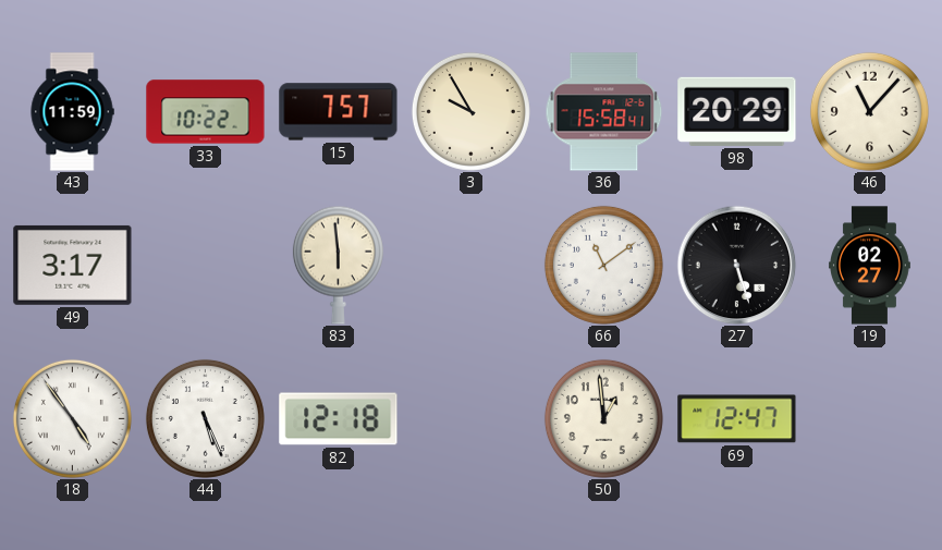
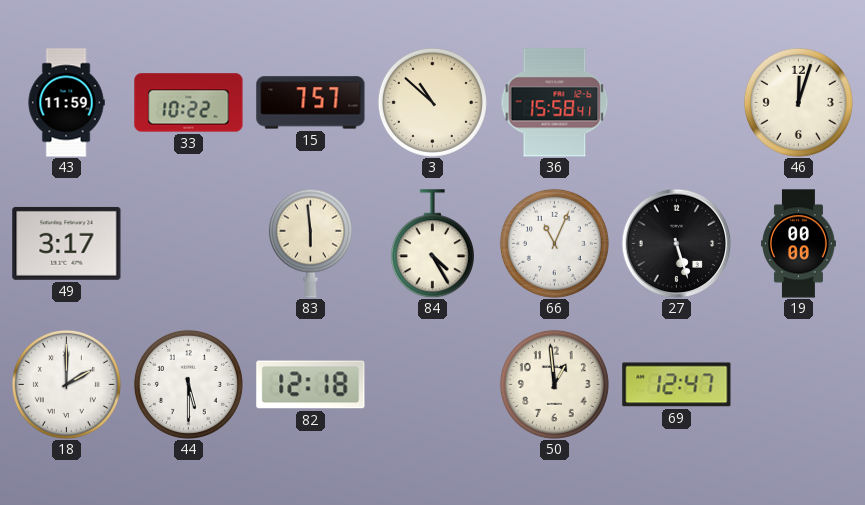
3: 9:55 -> 10:52
98: 20:29 -> none
46: 11:07 -> 12:03
84: none -> 4:25
66: 11:09 -> 11:04
19: 02:27 -> 00:00
18: 4:54 -> 2:00
44: 5:26 -> 5:30
